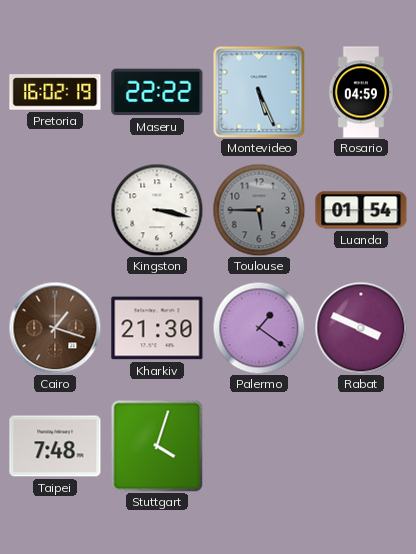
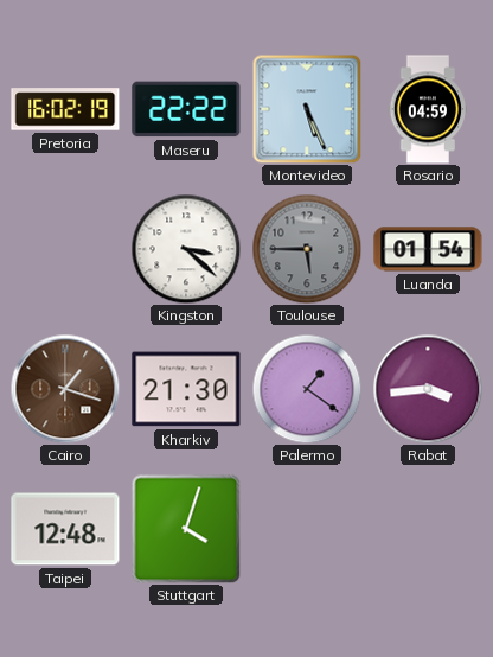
Kingston: 3:17 -> 3:22
Rabat: 3:49 -> 3:44
Taipei: 7:48 -> 12:48
